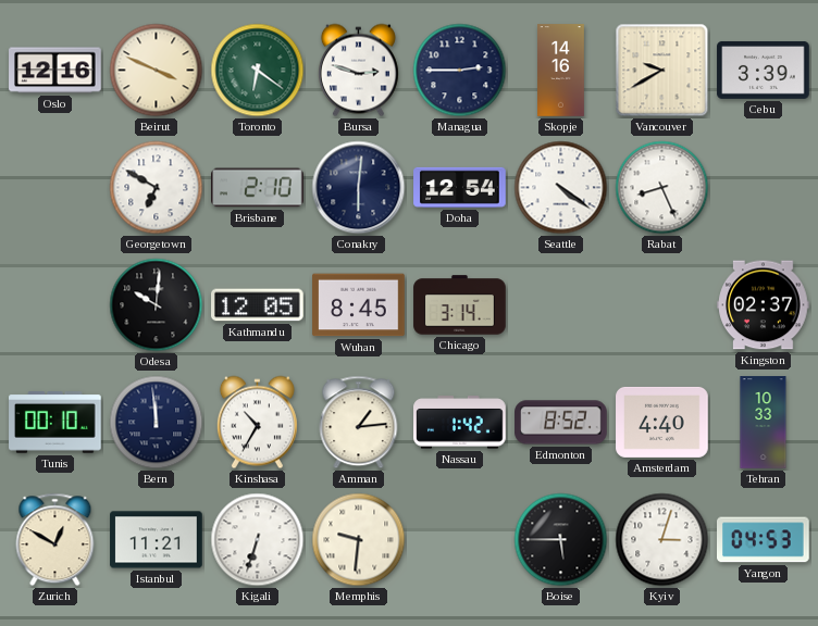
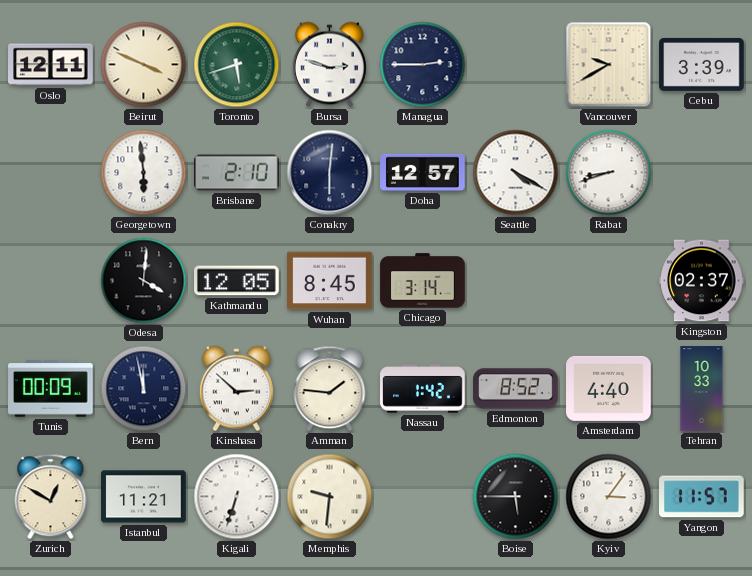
Oslo: 12:16 -> 12:11
Toronto: 6:21 -> 5:42
Skopje: 14:16 -> none
Georgetown: 6:50 -> 5:59
Doha: 12:54 -> 12:57
Seattle: 4:21 -> 4:20
Rabat: 8:26 -> 8:42
Odesa: 10:01 -> 4:01
Tunis: 00:10 -> 00:09
Bern: 11:59 -> 11:58
Kinshasa: 10:35 -> 2:52
Amman: 1:14 -> 1:46
Kyiv: 3:03 -> 3:06
Yangon: 04:53 -> 11:57
